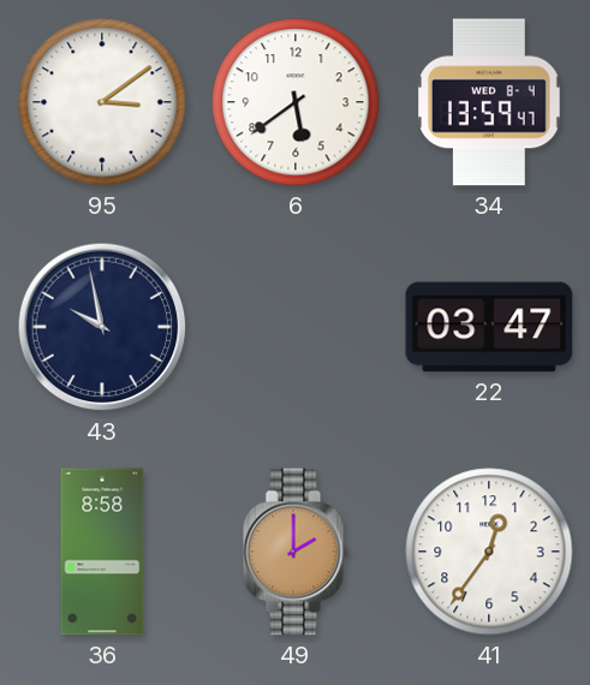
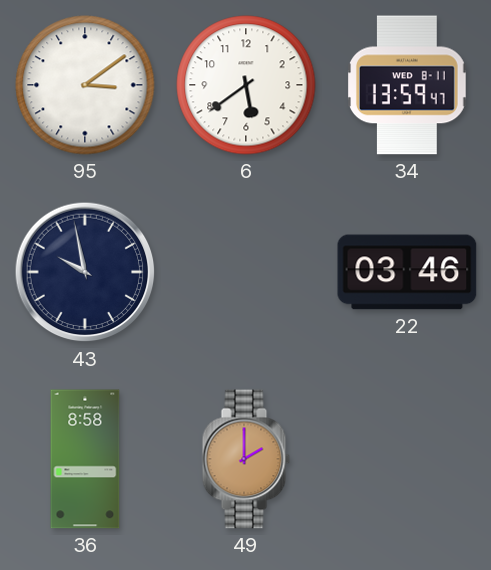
34 date: WED 8-4 -> WED 8-11
22: 03:47 -> 03:46
41: 12:36 -> none
